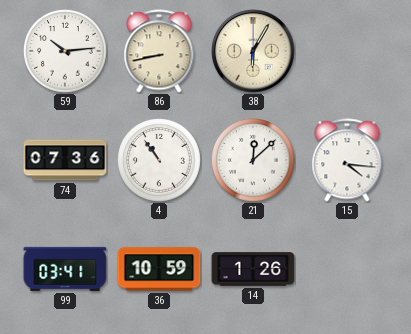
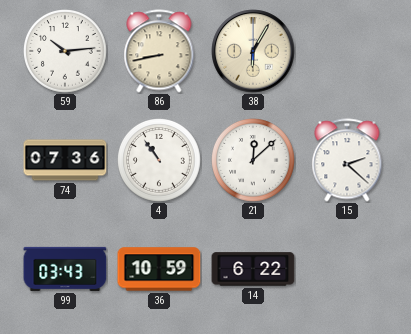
15: 4:16 -> 2:22
99: 03:41 -> 03:43
14: 1:26 -> 6:22
